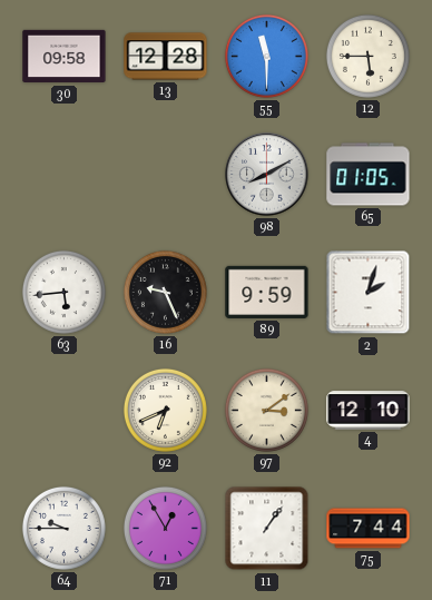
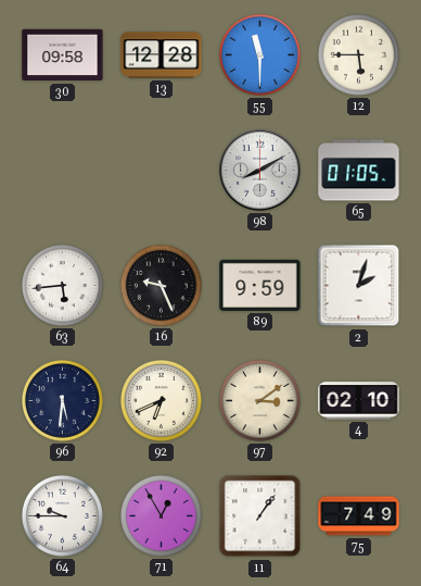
96: none -> 5:31
4: 12:10 -> 02:10
75: 7:44 -> 7:49
